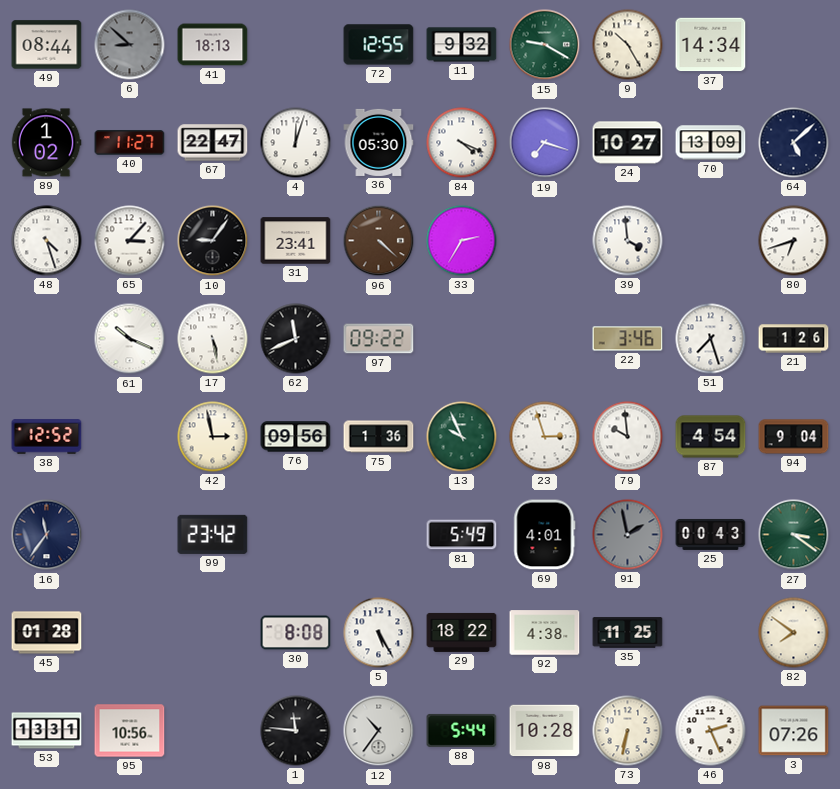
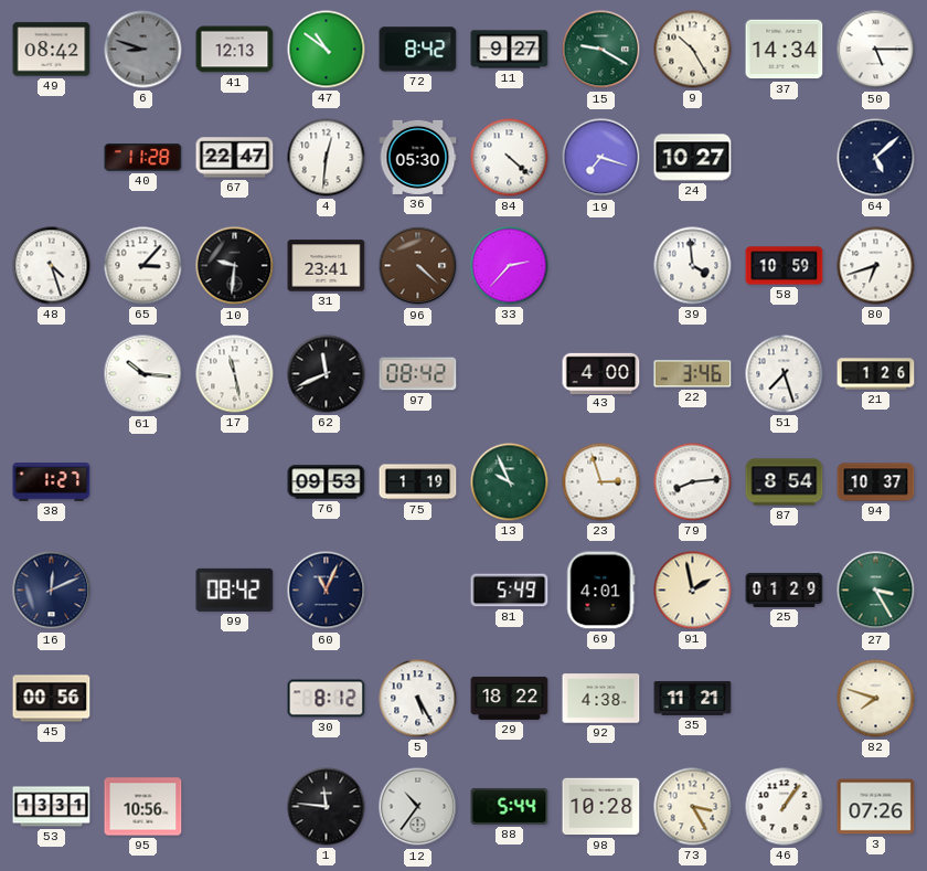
49: 08:44 -> 08:42
6: 8:52 -> 8:48
41: 18:13 -> 12:13
47: none -> 10:51
72: 12:55 -> 8:42
11: 9:32 -> 9:27
50: none -> 5:15
89: 1:02 -> none
40: 11:27 -> 11:28
4: 12:03 -> 12:31
84: 4:19 -> 4:22
70: 13:09 -> none
10: 9:06 -> 9:31
33: 2:35 -> 2:37
58: none -> 10:59
61: 10:19 -> 10:16
17: 5:28 -> 11:28
97: 09:22 -> 08:42
43: none -> 4:00
38: 12:52 -> 1:27
42: 2:58 -> none
76: 09:56 -> 09:53
75: 1:36 -> 1:19
79: 9:59 -> 8:14
87: 4:54 -> 8:54
94: 9:04 -> 10:37
16: 11:36 -> 12:11
99: 23:42 -> 08:42
60: none -> 11:04
91 dial: grey -> cream
25: 00:43 -> 01:29
27: 3:21 -> 3:25
45: 01:28 -> 00:56
30: 8:08 -> 8:12
35: 11:25 -> 11:21
82: 7:51 -> 7:48
73: 6:32 -> 3:25
46: 2:26 -> 1:06
